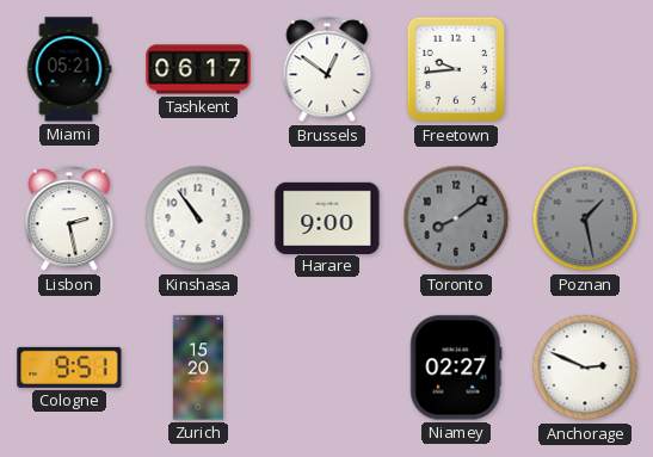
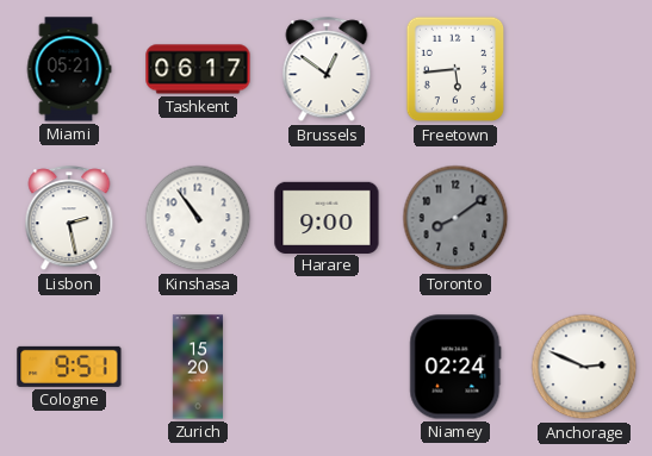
Freetown: 9:44 -> 5:44
Poznan: 1:28 -> none
Niamey: 02:27 -> 02:24
